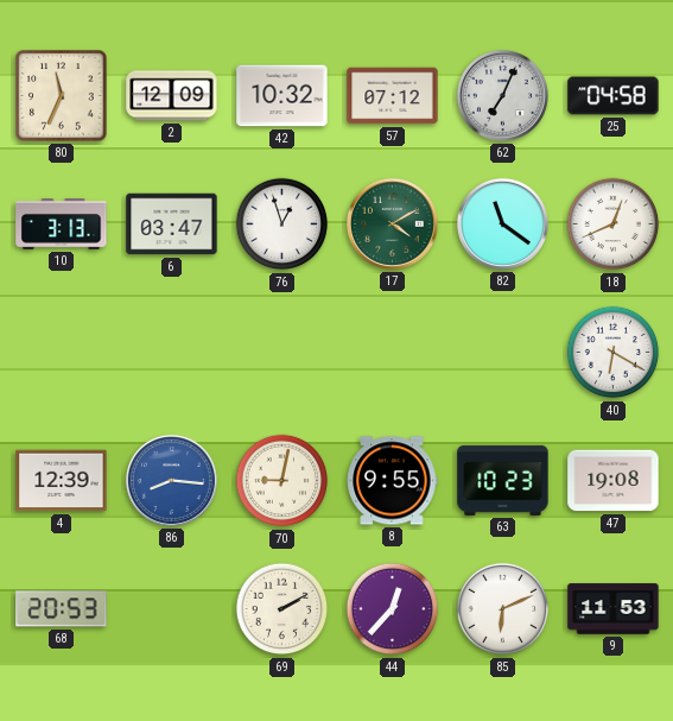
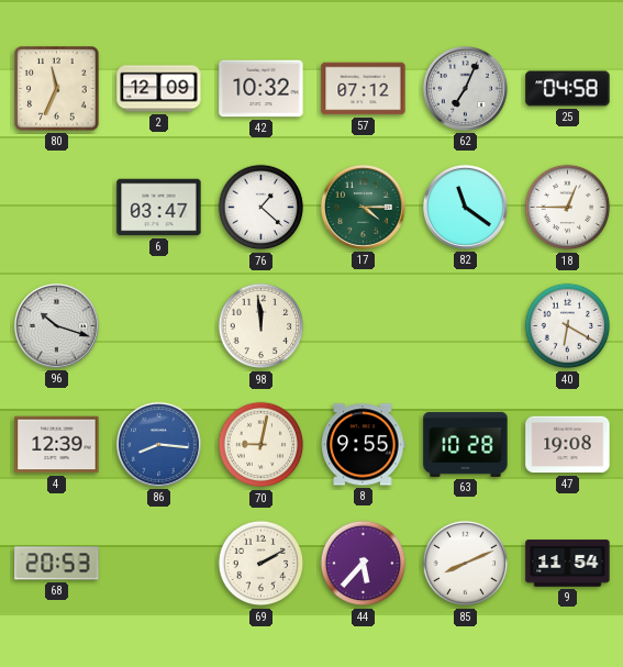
10: 3:13 -> none
76: 12:57 -> 1:22
17: 4:10 -> 4:15
18: 12:41 -> 12:45
96: none -> 10:18
98: none -> 11:59
63: 10:23 -> 10:28
44: 12:37 -> 5:37
85: 6:11 -> 8:11
9: 11:53 -> 11:54
